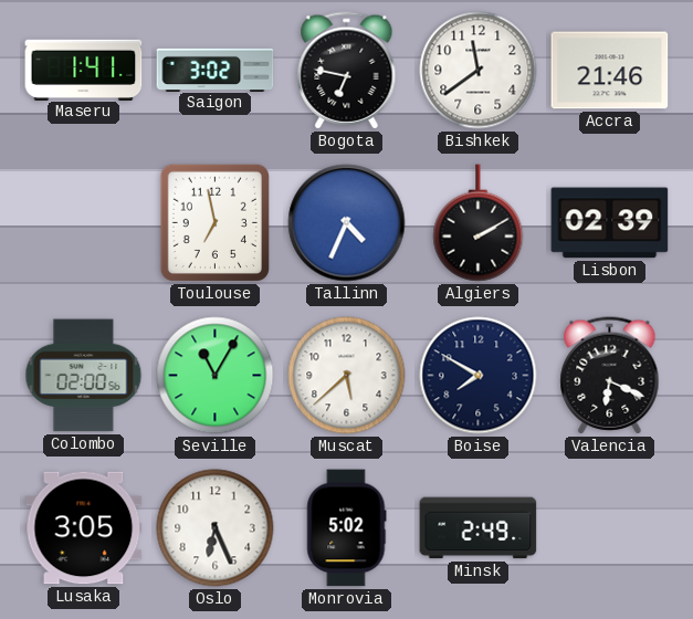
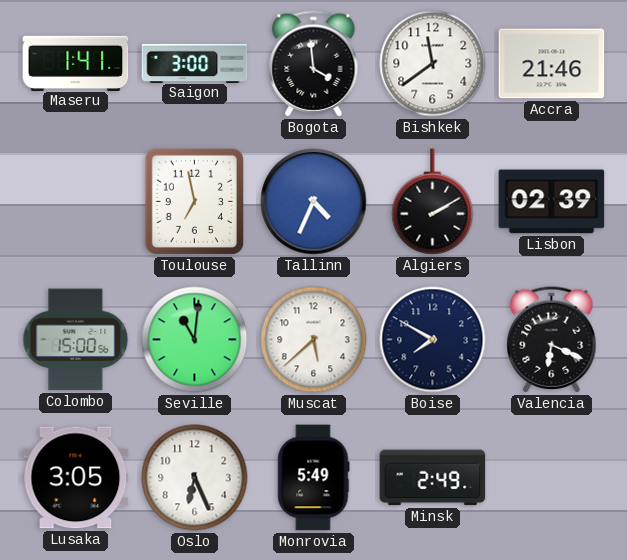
Saigon: 3:02 -> 3:00
Bogota: 6:47 -> 3:59
Colombo: 02:00 -> 15:00
Seville: 11:05 -> 11:01
Monrovia: 5:02 -> 5:49
